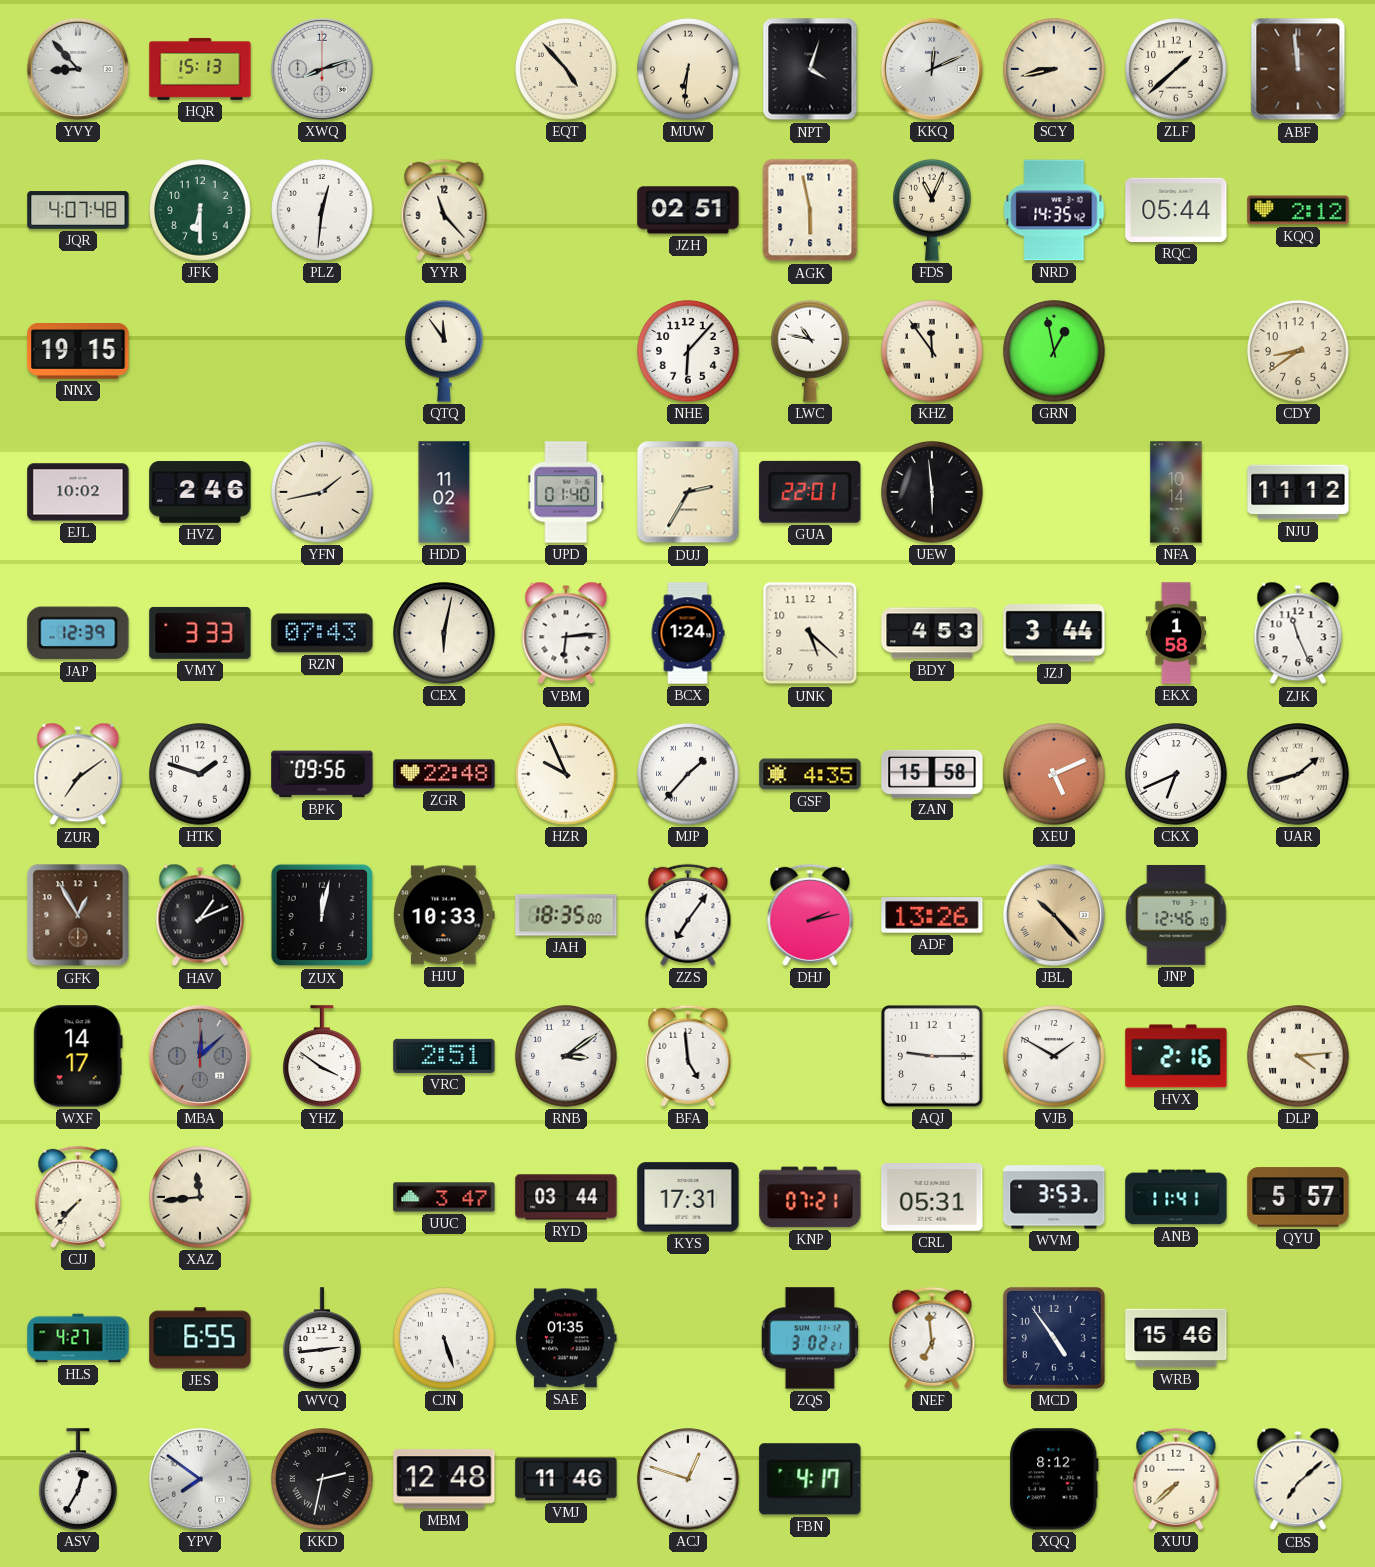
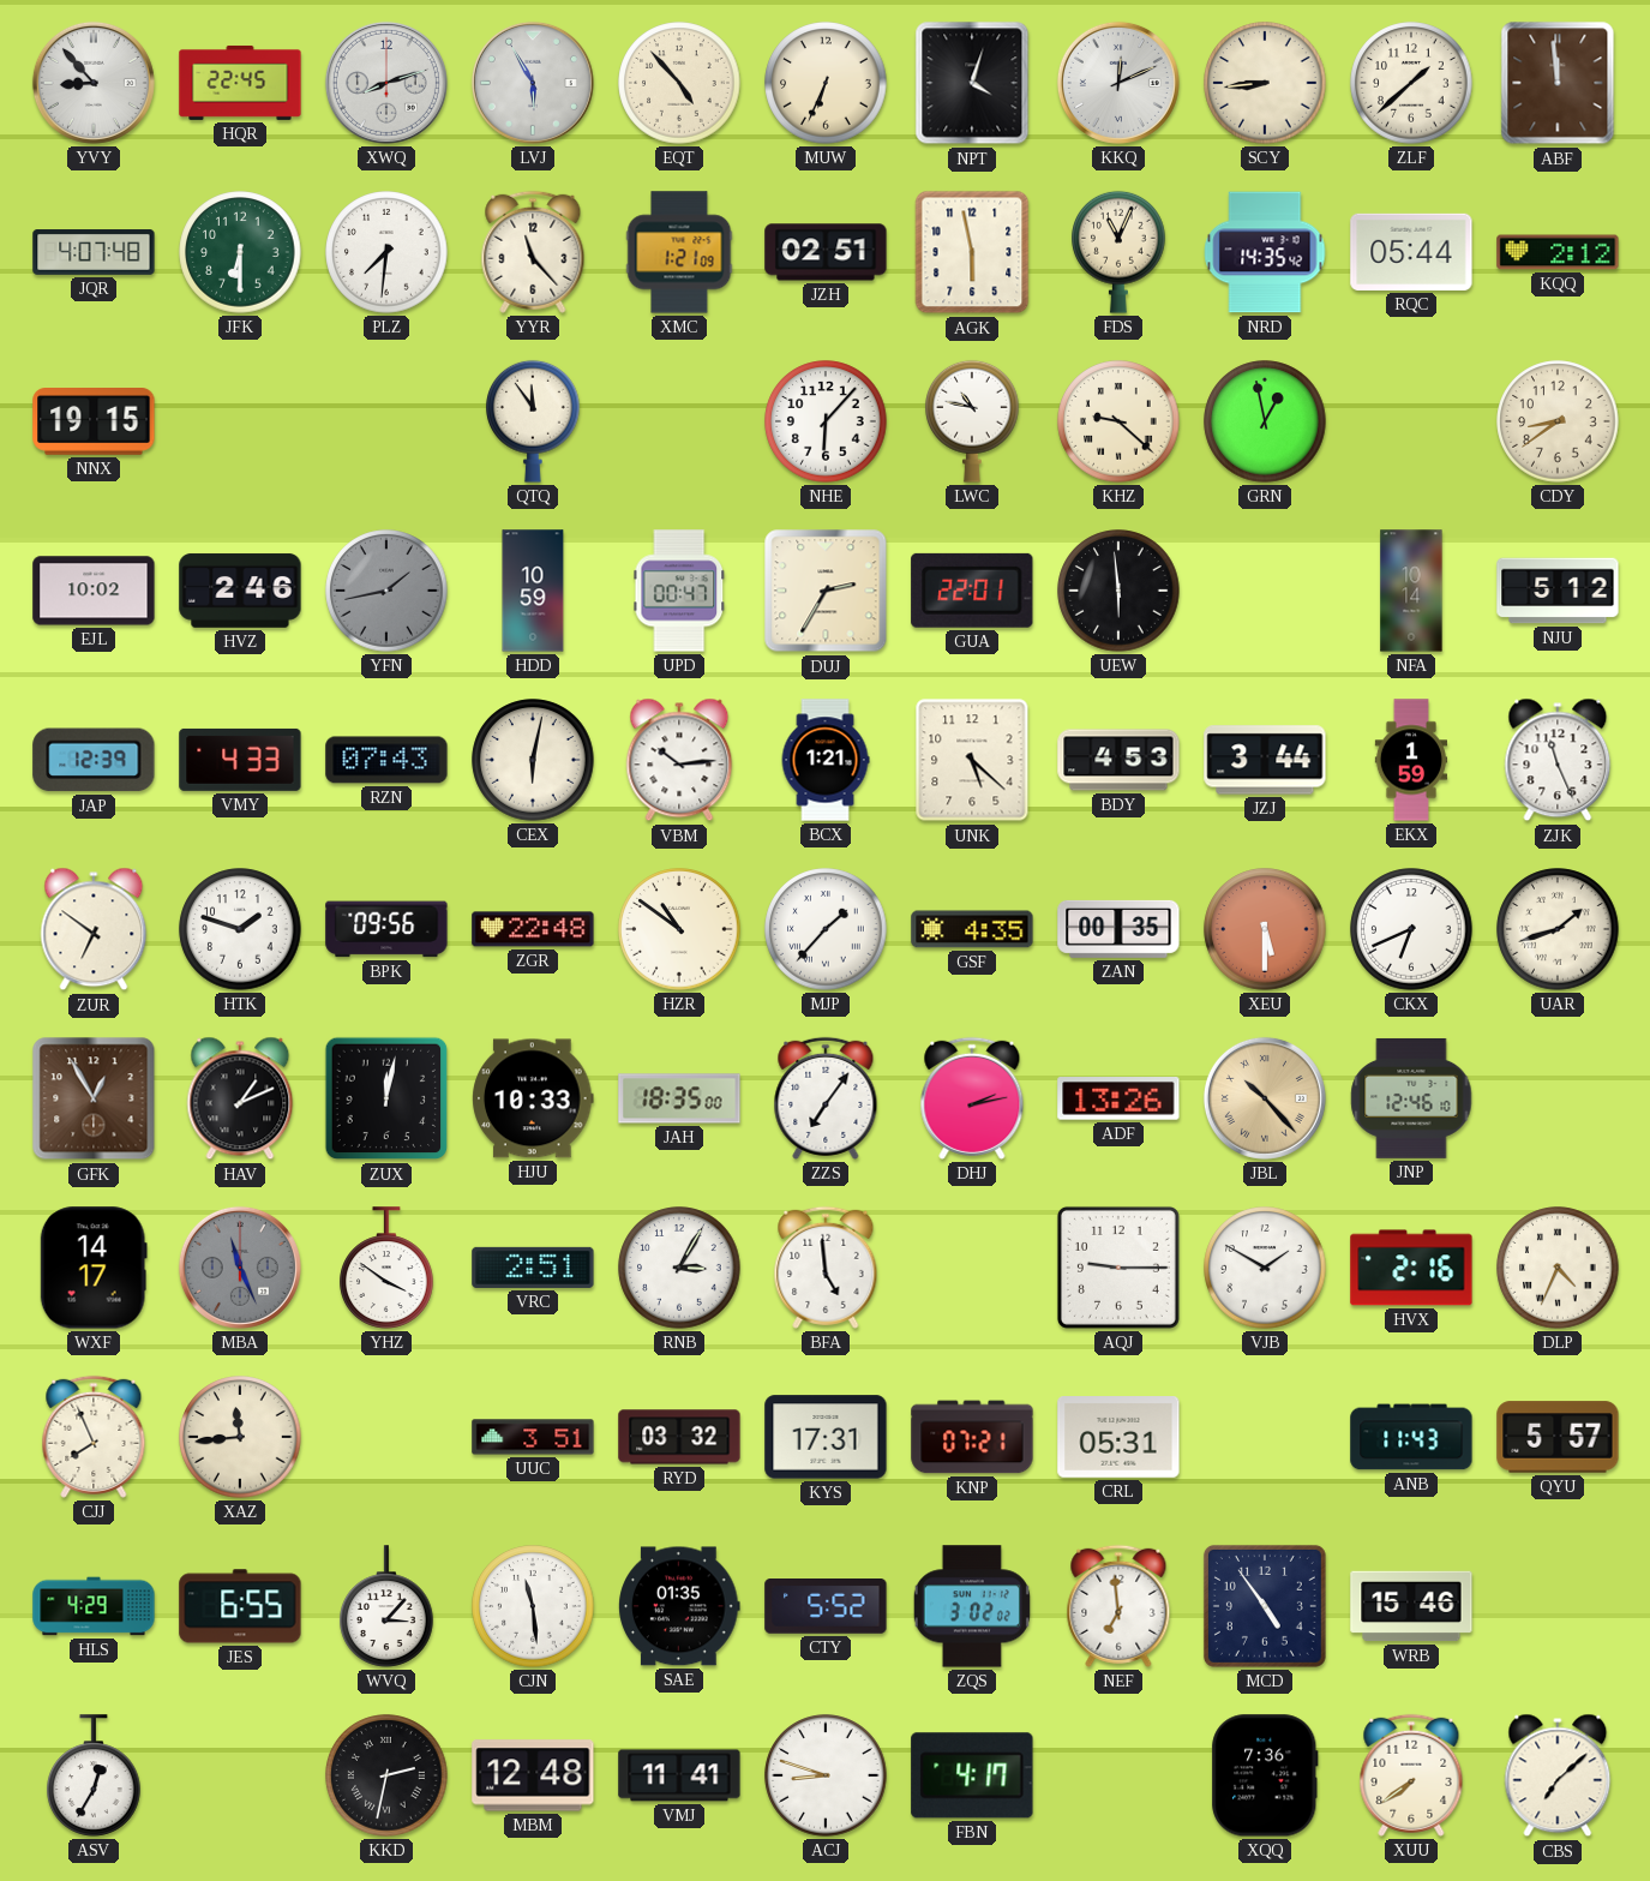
HQR: 15:13 -> 22:45
LVJ: none -> 5:55
MUW: 6:31 -> 6:34
SCY: 8:43 -> 8:44
PLZ: 12:31 -> 7:31
XMC: none -> 1:21
KHZ: 11:54 -> 9:22
YFN dial: cream -> grey
HDD: 11:02 -> 10:59
UPD: 01:40 -> 00:47
NJU: 11:12 -> 5:12
VMY: 3:33 -> 4:33
VBM: 6:14 -> 10:14
BCX: 1:24 -> 1:21
EKX: 1:58 -> 1:59
ZUR: 7:09 -> 6:51
HZR: 9:56 -> 10:51
ZAN: 15:58 -> 00:35
XEU: 5:11 -> 5:30
MBA: 12:08 -> 11:26
RNB: 3:09 -> 3:05
DLP: 4:14 -> 4:34
CJJ: 7:37 -> 7:56
UUC: 3:47 -> 3:51
RYD: 03:44 -> 03:32
WVM: 3:53 -> none
ANB: 11:41 -> 11:43
HLS: 4:27 -> 4:29
WVQ: 2:44 -> 3:07
CJN: 5:27 -> 11:29
CTY: none -> 5:52
ZQS: 3:02:21 -> 3:02:02
YPV: 7:51 -> none
VMJ: 11:46 -> 11:41
ACJ: 12:48 -> 8:48
XQQ: 8:12 -> 7:36
XUU: 7:38 -> 7:39
